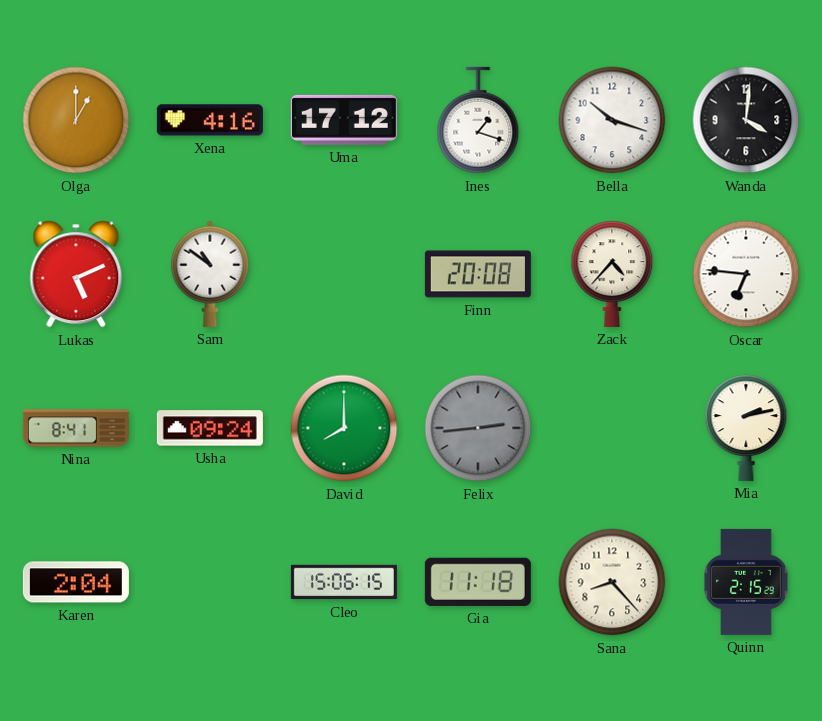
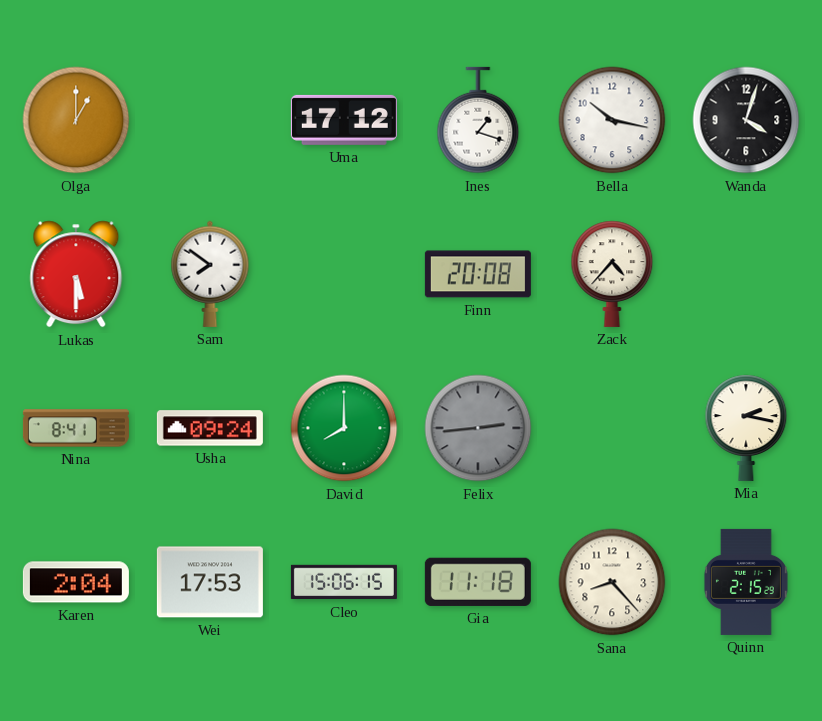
Xena: 4:16 -> none
Bella: 10:18 -> 10:17
Wanda: 4:01 -> 4:03
Lukas: 5:11 -> 5:30
Sam: 10:51 -> 7:51
Oscar: 6:46 -> none
Mia: 2:13 -> 2:17
Wei: none -> 17:53
